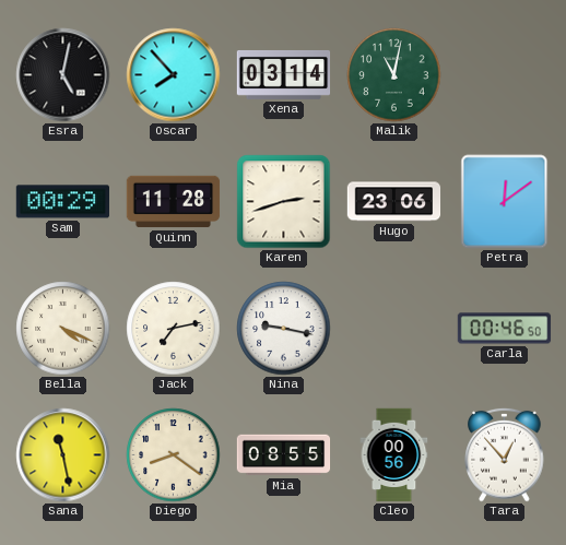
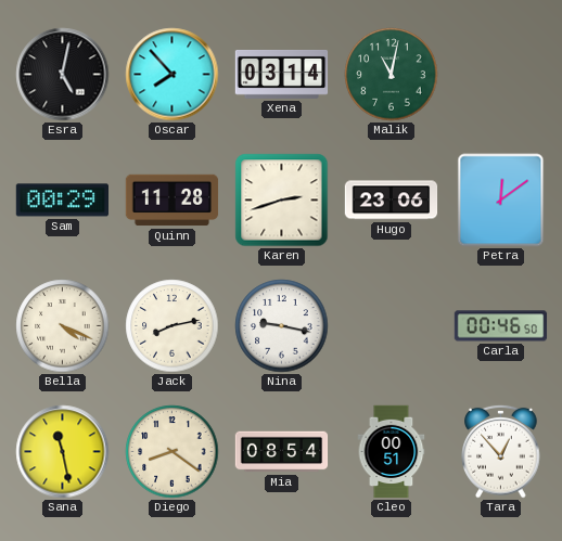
Jack: 7:13 -> 8:13
Mia: 08:55 -> 08:54
Cleo: 00:56 -> 00:51
